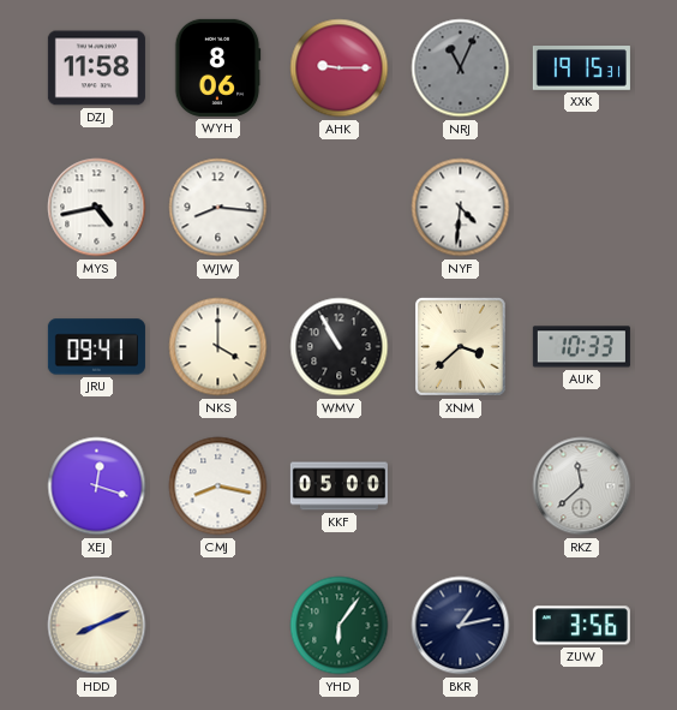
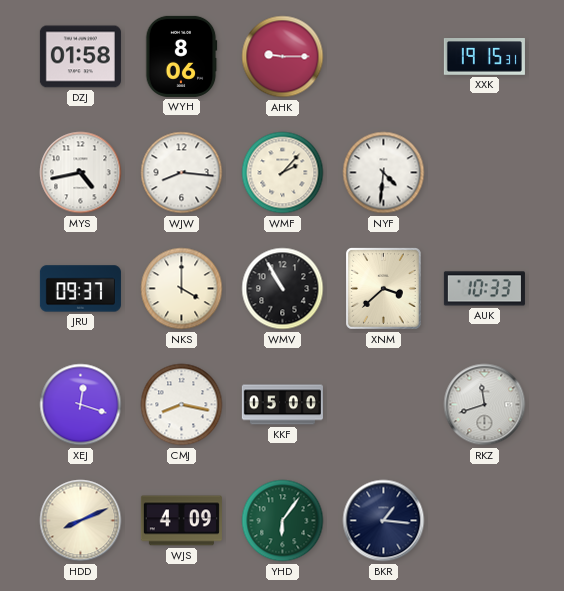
DZJ: 11:58 -> 01:58
NRJ: 11:04 -> none
WMF: none -> 2:07
JRU: 09:41 -> 09:37
RKZ: 11:38 -> 11:42
WJS: none -> 4:09
BKR: 1:13 -> 1:16
ZUW: 3:56 -> none
